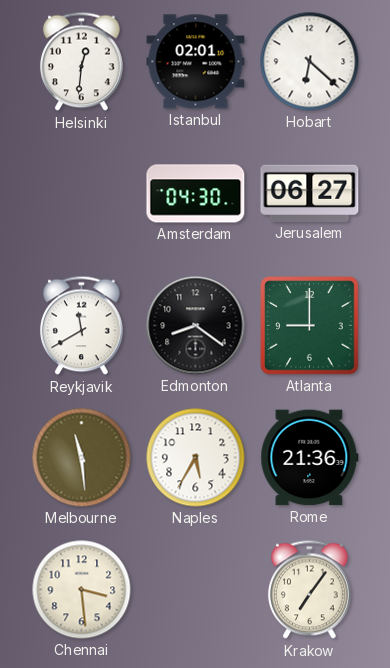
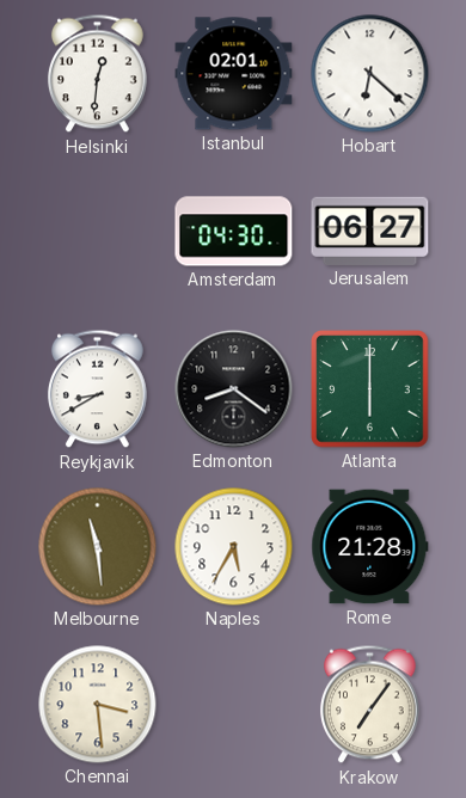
Reykjavik: 11:40 -> 8:40
Atlanta: 9:00 -> 6:00
Rome: 21:36 -> 21:28
